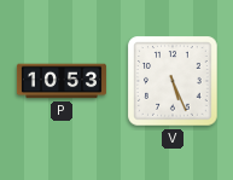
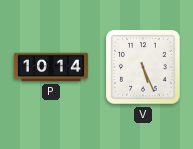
P: 10:53 -> 10:14
